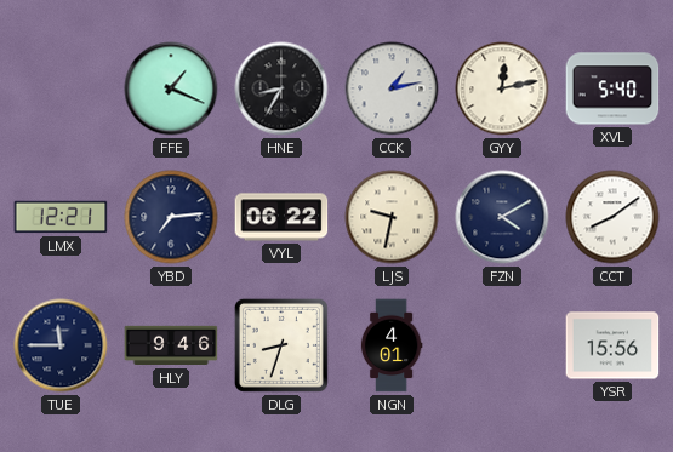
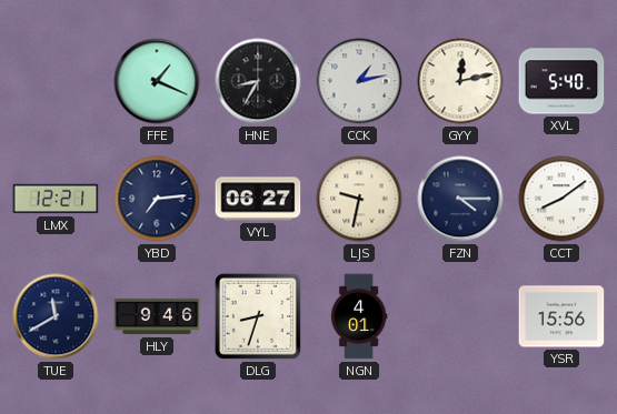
VYL: 06:22 -> 06:27
FZN: 4:10 -> 4:15
TUE: 11:45 -> 11:40
